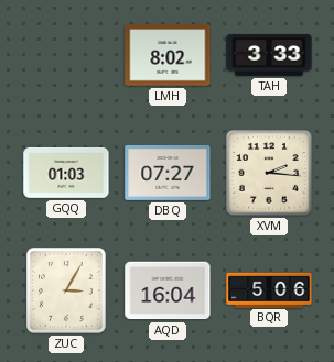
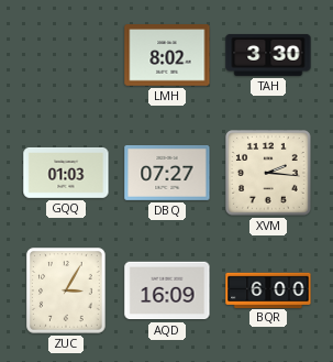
TAH: 3:33 -> 3:30
AQD: 16:04 -> 16:09
BQR: 5:06 -> 6:00
